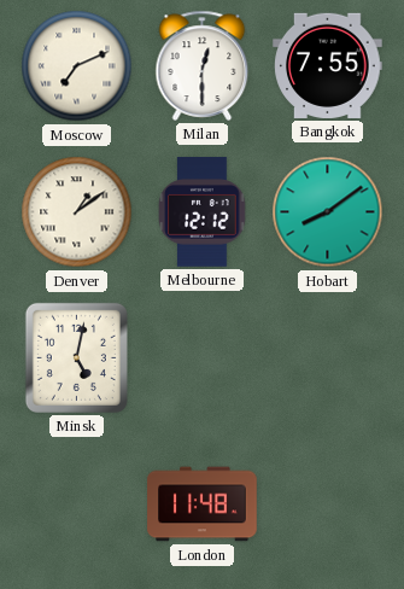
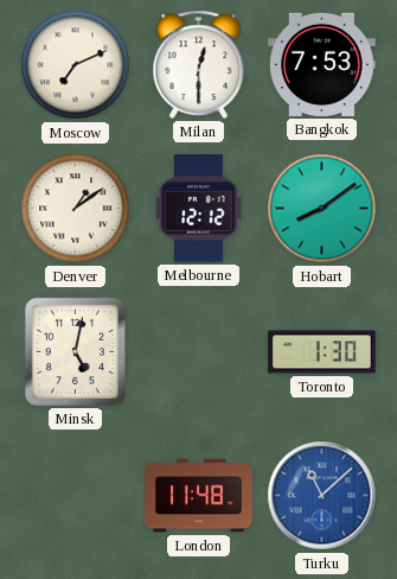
Bangkok: 7:55 -> 7:53
Toronto: none -> 1:30
Turku: none -> 11:08
